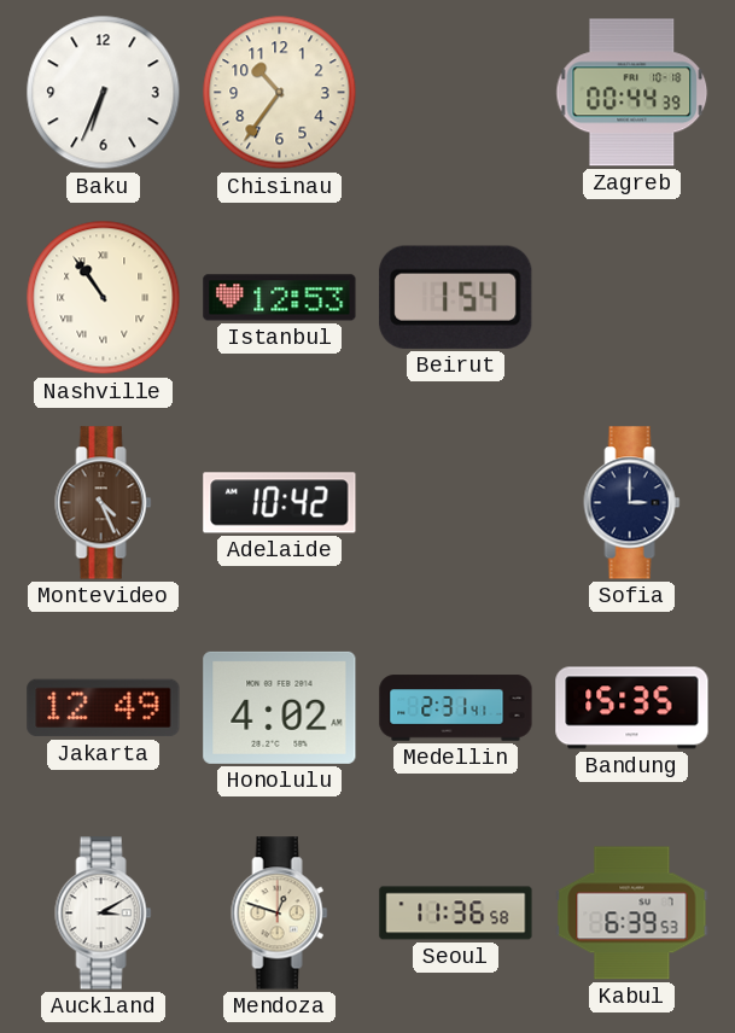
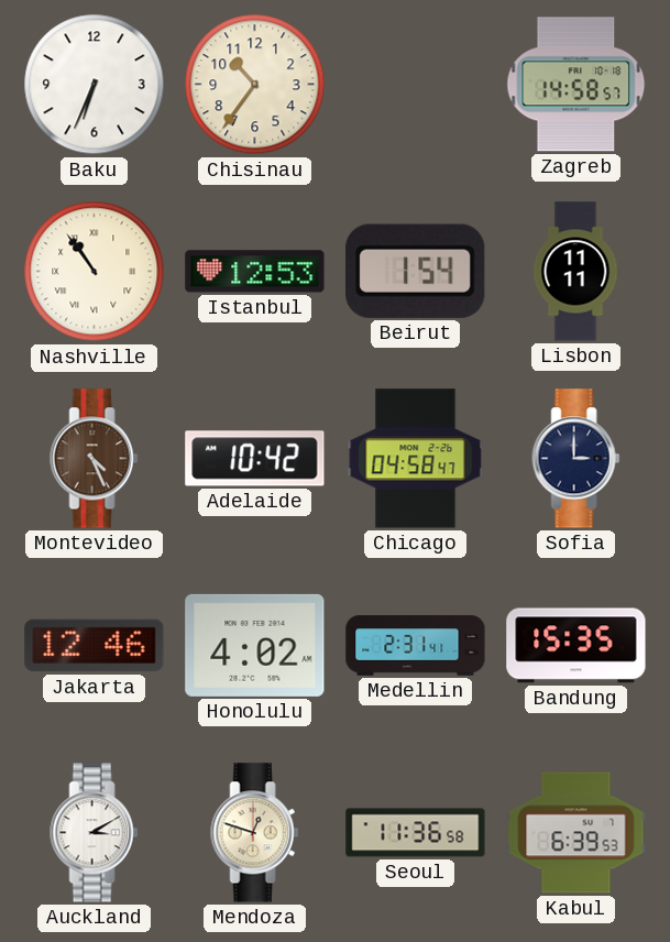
Zagreb: 00:44 -> 14:58
Lisbon: none -> 11:11
Chicago: none -> 04:58
Jakarta: 12:49 -> 12:46
